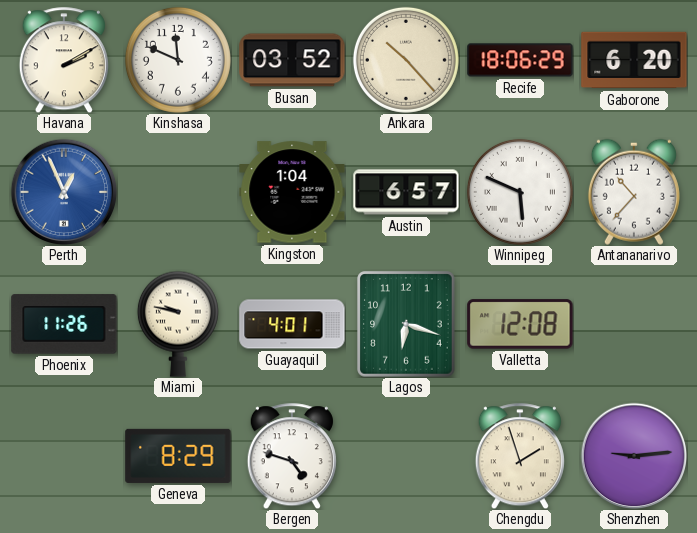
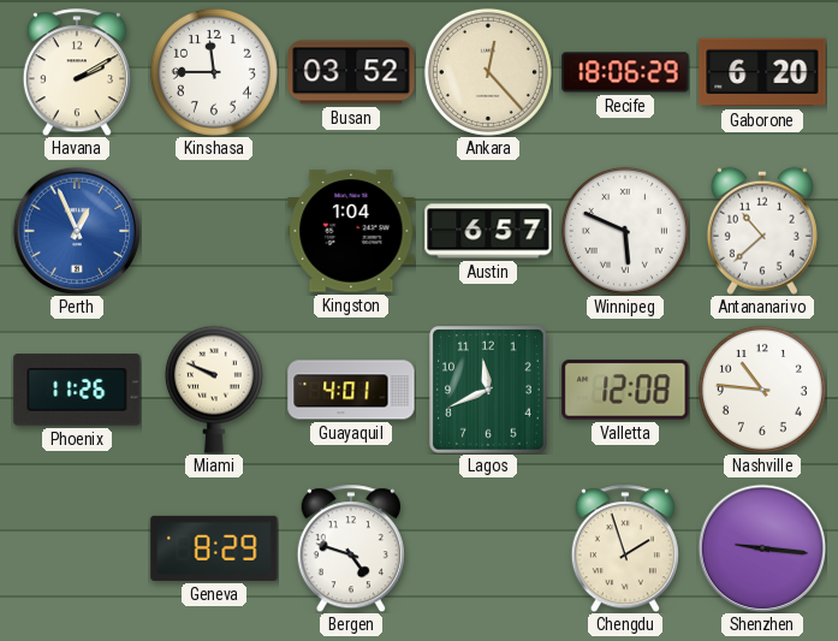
Kinshasa: 11:49 -> 11:45
Ankara: 10:23 -> 12:23
Antananarivo: 10:37 -> 10:38
Miami: 9:47 -> 9:49
Lagos: 6:18 -> 11:41
Nashville: none -> 10:46
Shenzhen: 9:14 -> 9:16
